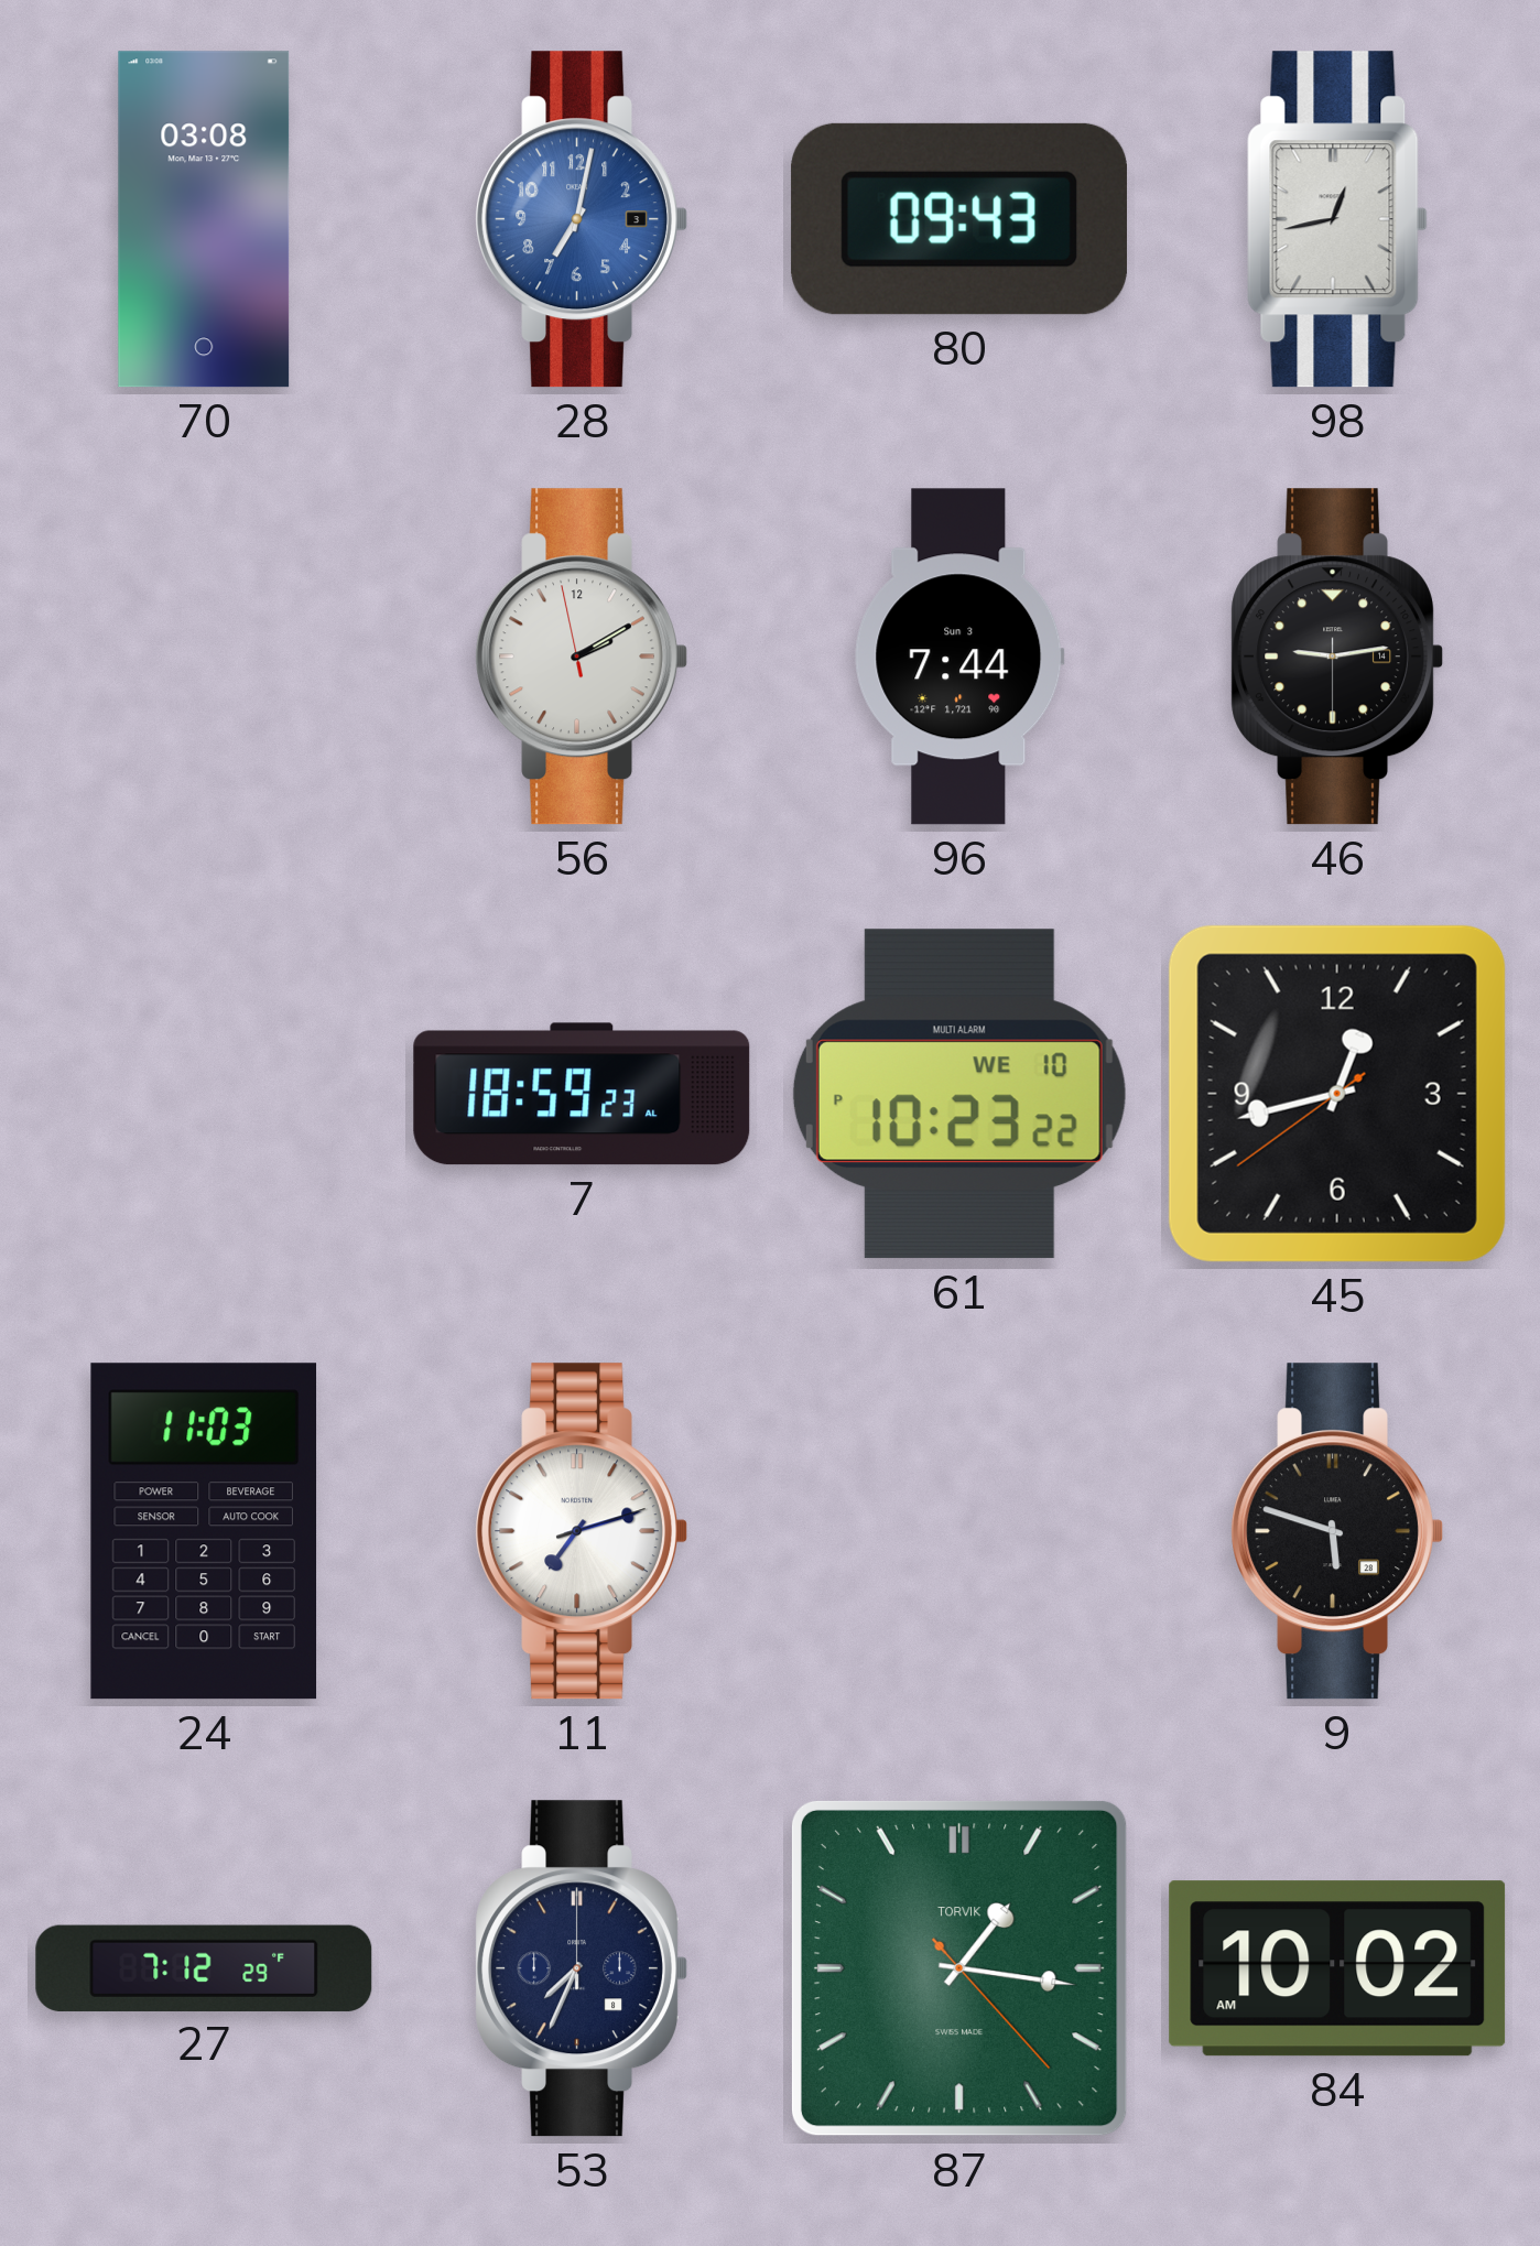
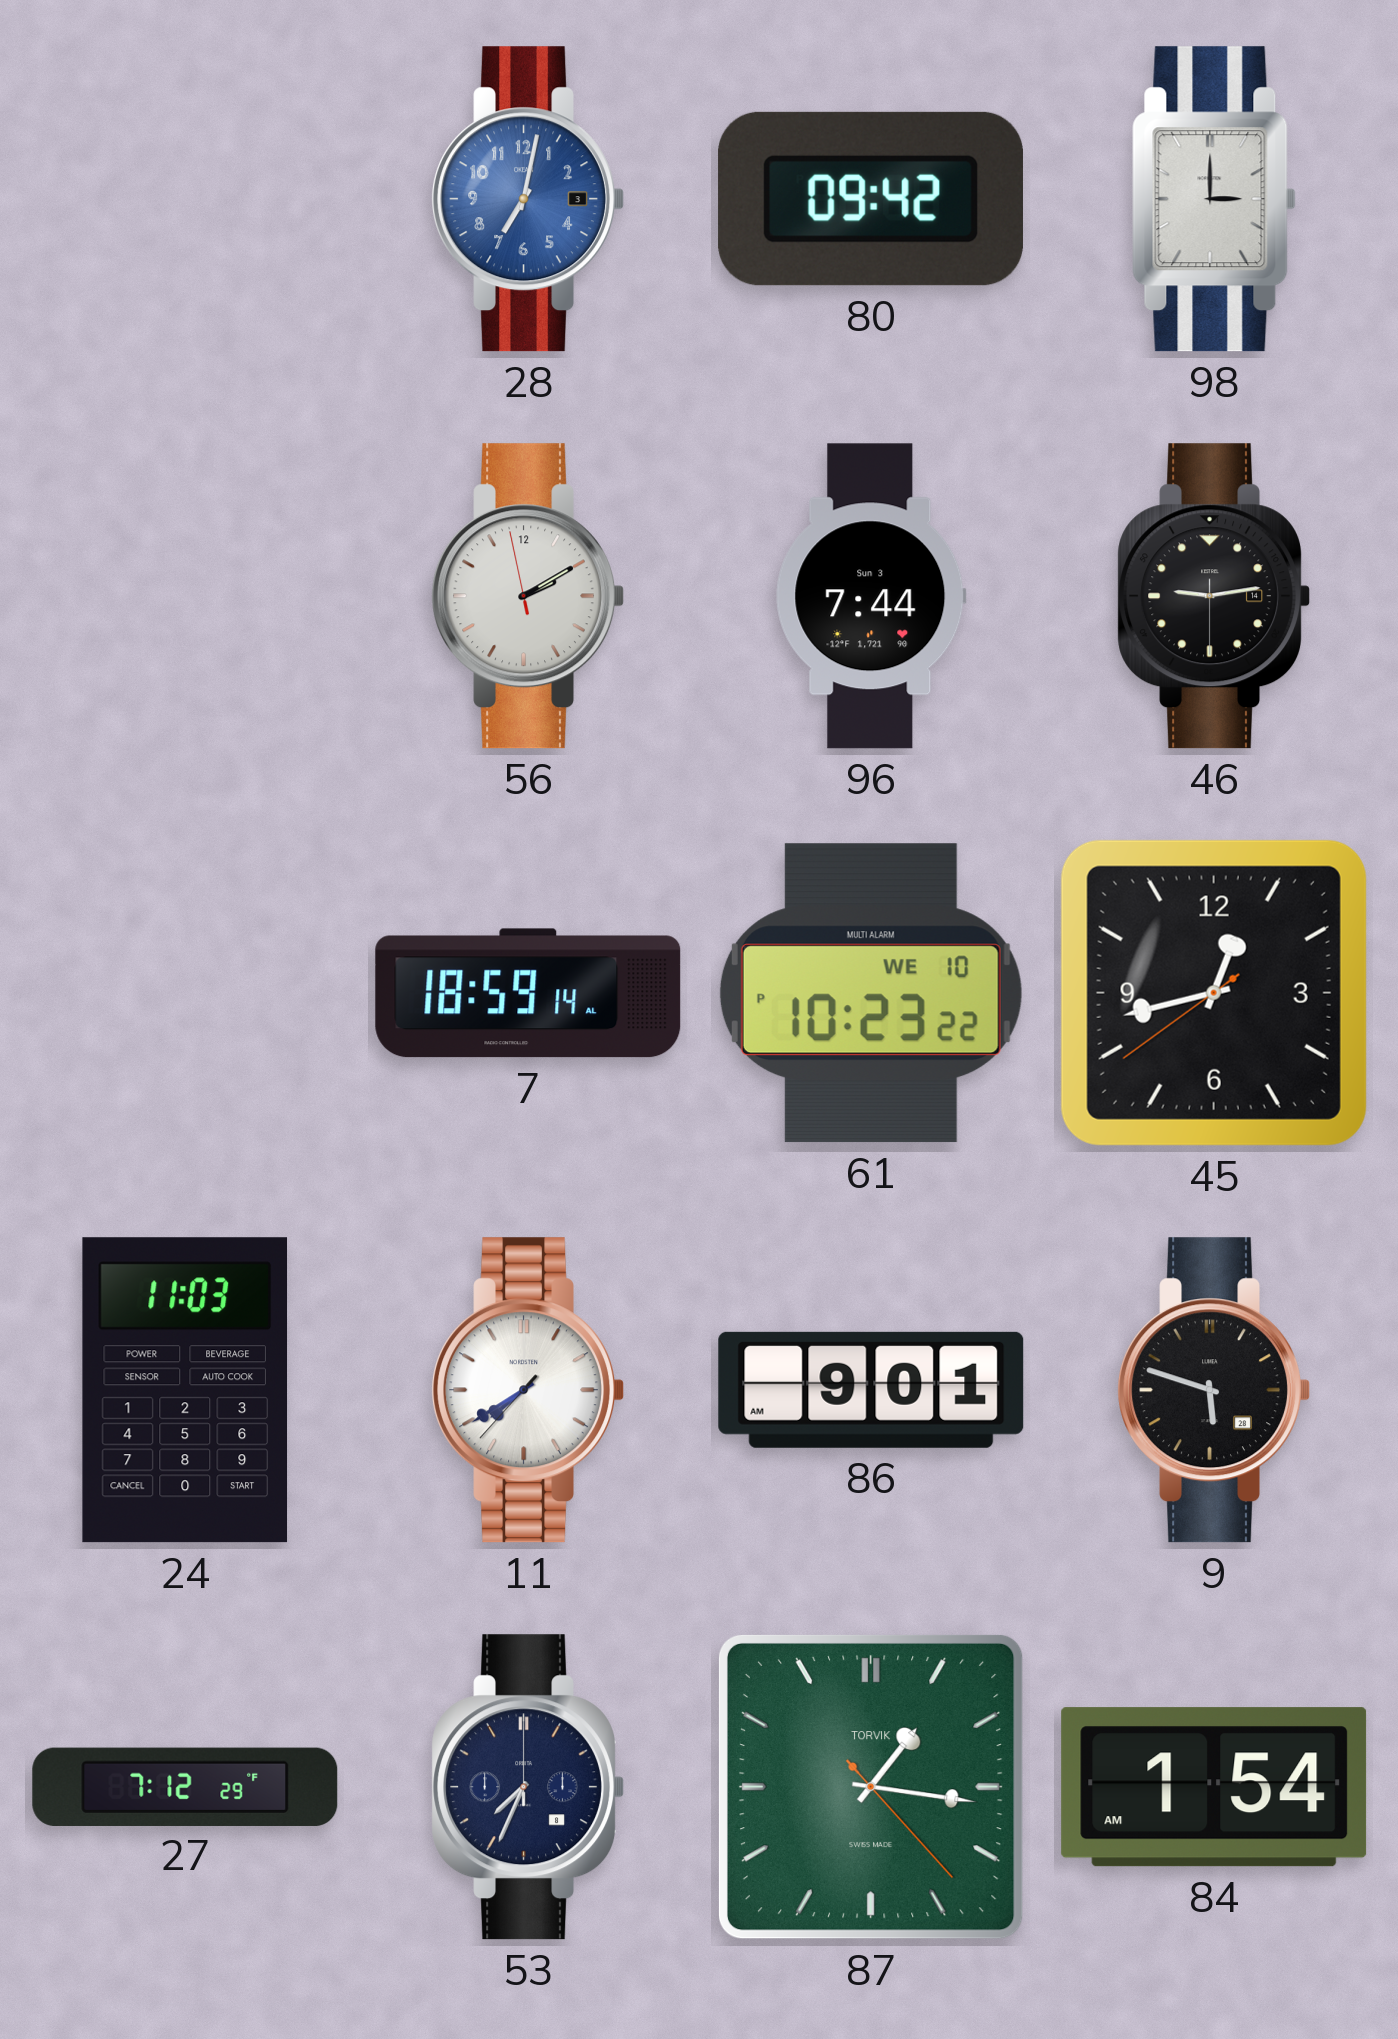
70: 03:08 -> none
80: 09:43 -> 09:42
98: 12:43 -> 3:00
7: 18:59:23 -> 18:59:14
11: 7:12 -> 7:39
86: none -> 9:01
84: 10:02 -> 1:54
